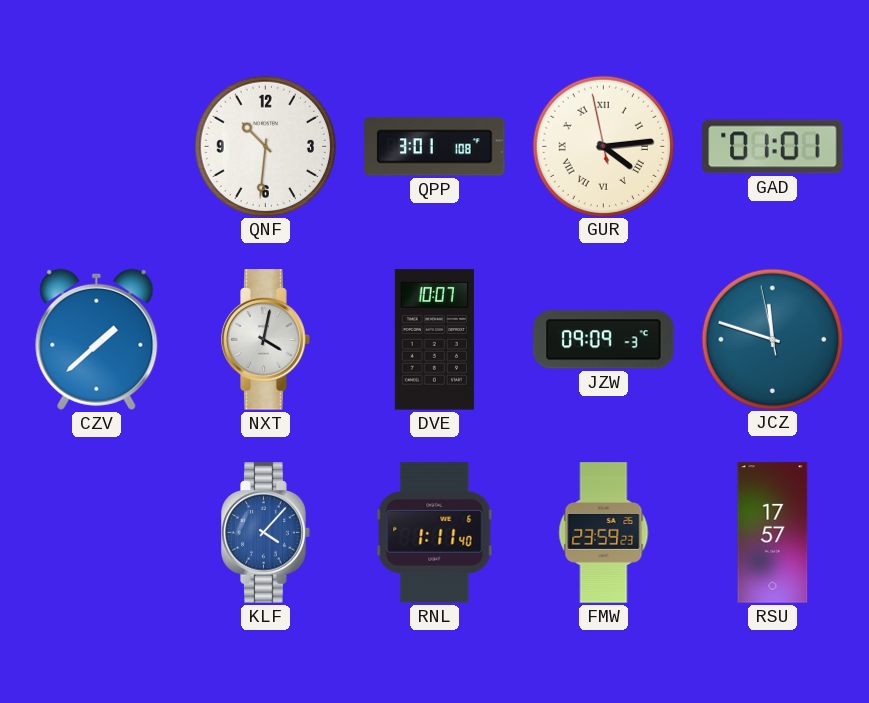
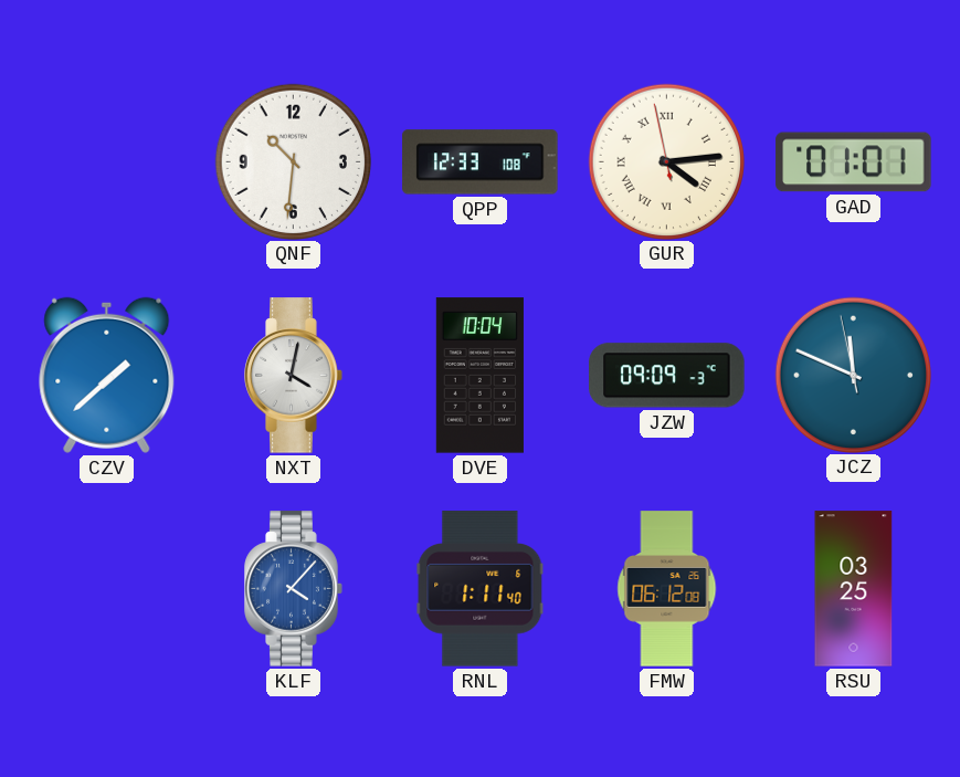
QPP: 3:01 -> 12:33
DVE: 10:07 -> 10:04
JCZ: 11:47 -> 11:48
FMW: 23:59 -> 06:12
RSU: 17:57 -> 03:25
